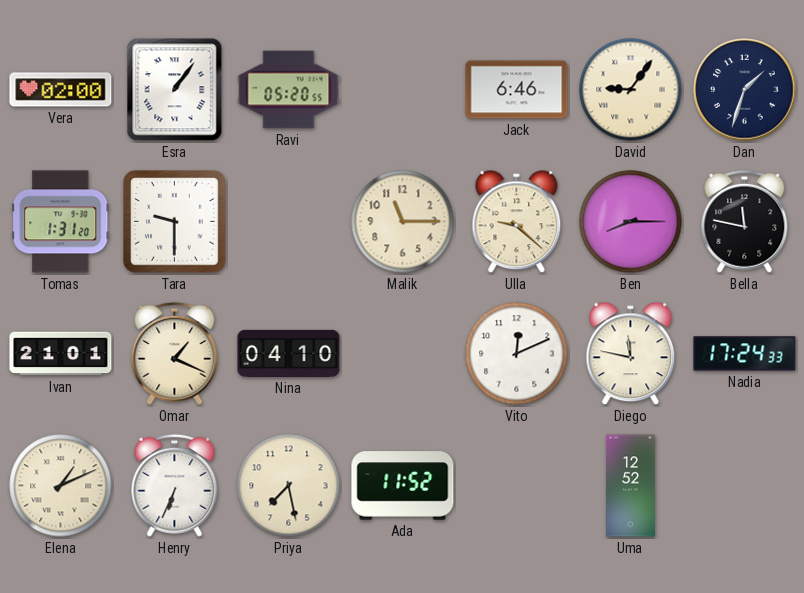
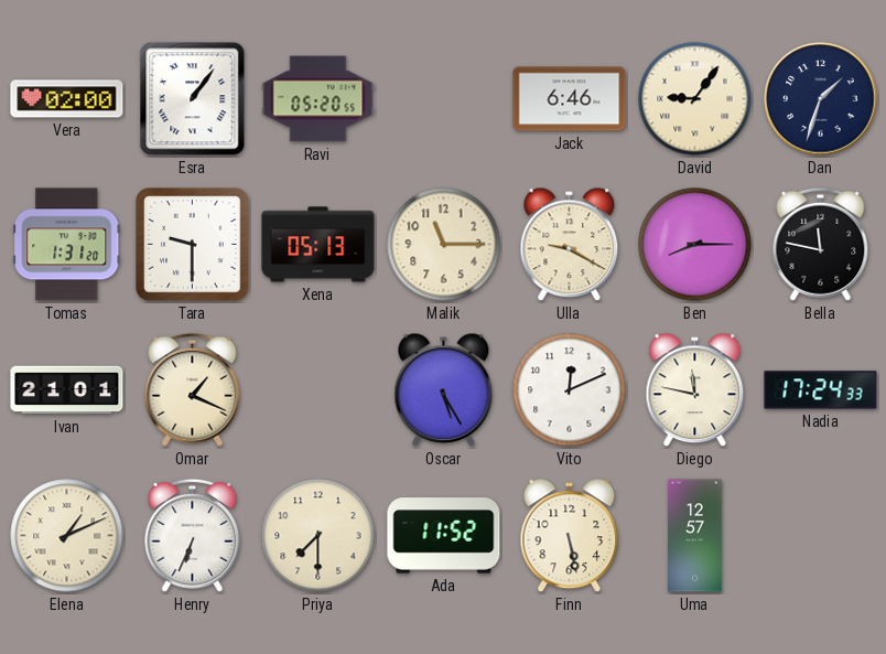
Xena: none -> 05:13
Ulla: 9:22 -> 9:20
Nina: 04:10 -> none
Oscar: none -> 5:25
Priya: 7:28 -> 7:30
Finn: none -> 5:28
Uma: 12:52 -> 12:57
